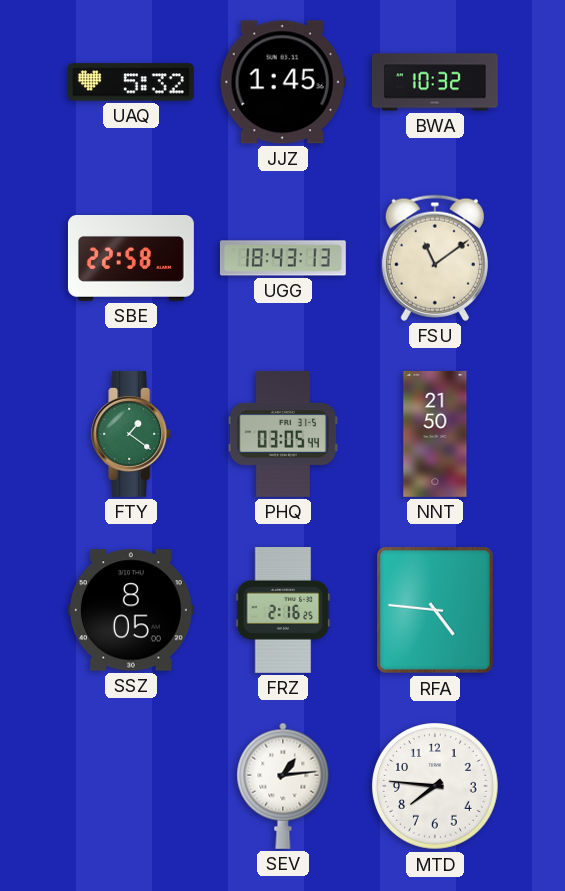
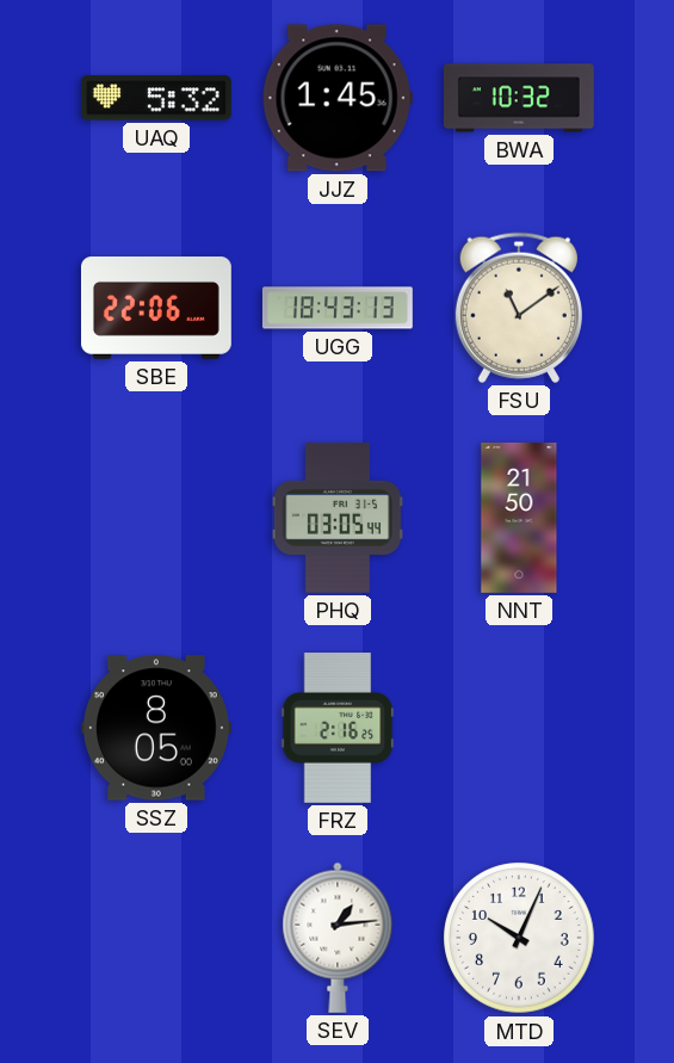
SBE: 22:58 -> 22:06
FTY: 1:21 -> none
RFA: 4:46 -> none
MTD: 7:46 -> 10:04
